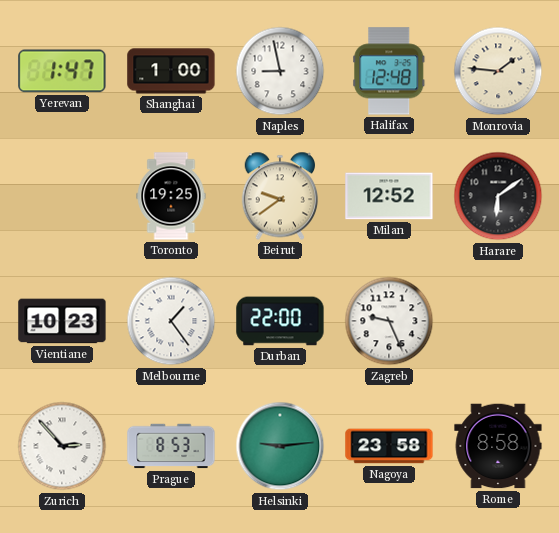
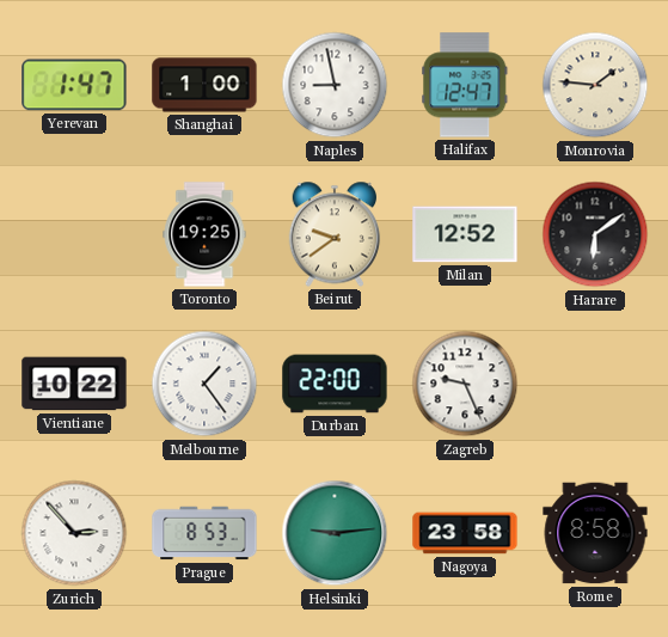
Halifax: 12:48 -> 12:47
Vientiane: 10:23 -> 10:22
